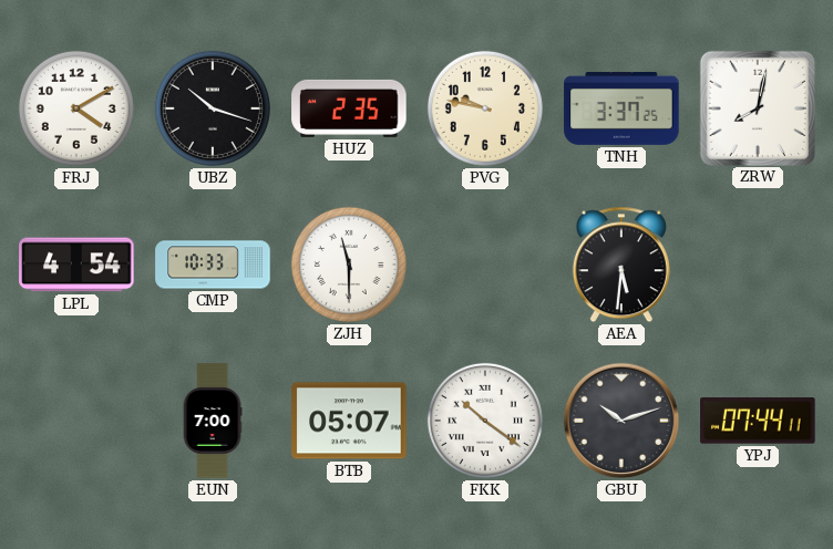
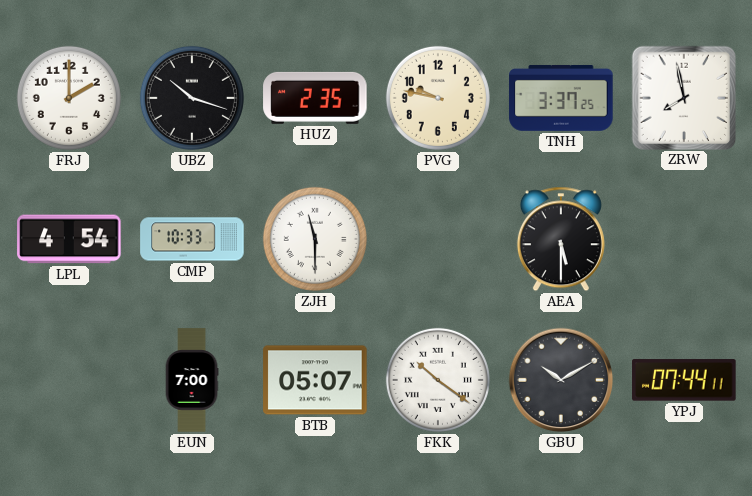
FRJ: 4:10 -> 2:00
ZRW: 8:02 -> 7:58
AEA: 5:31 -> 5:30
GBU: 10:12 -> 10:10
